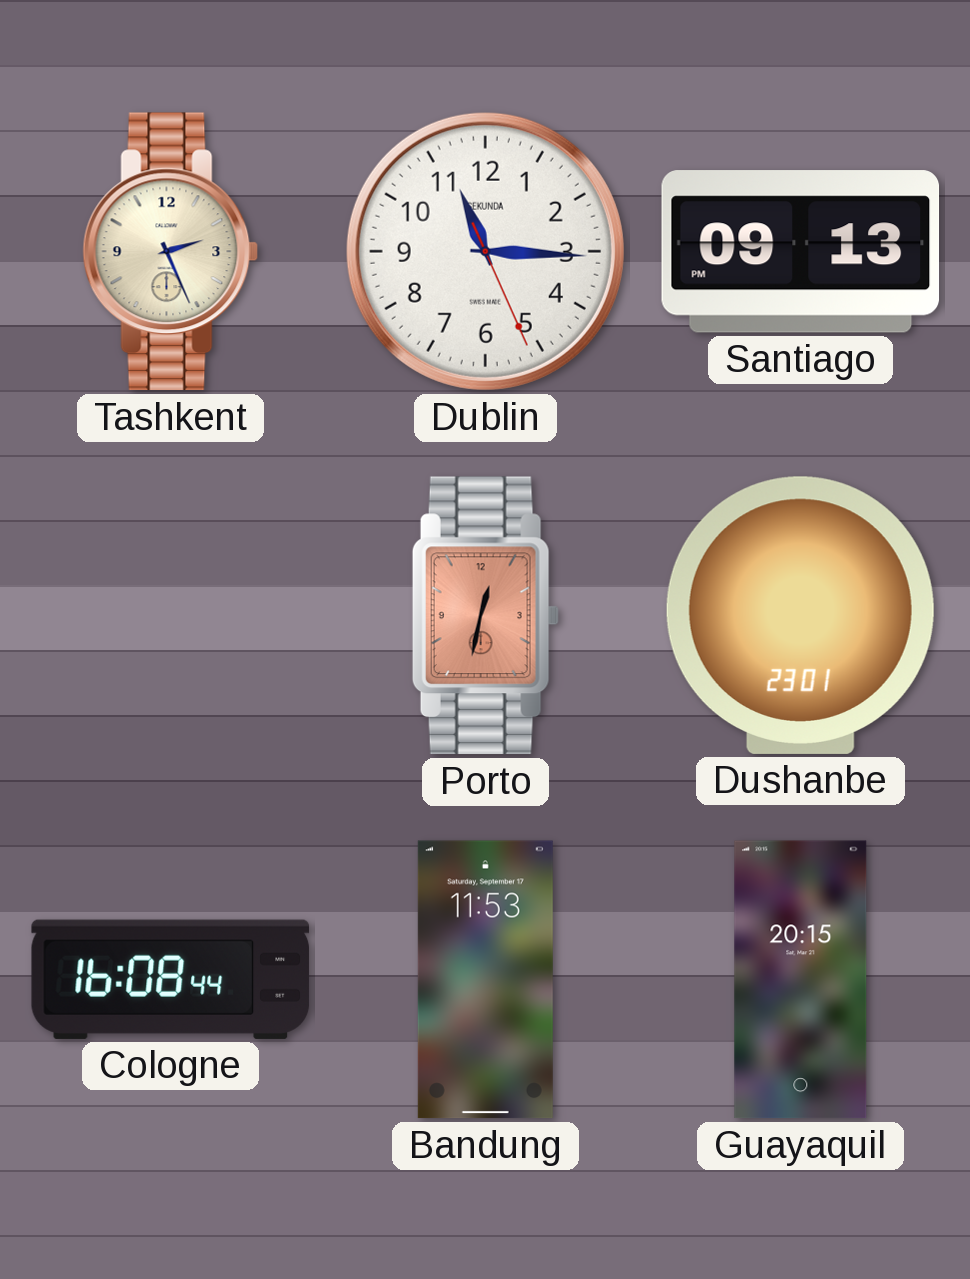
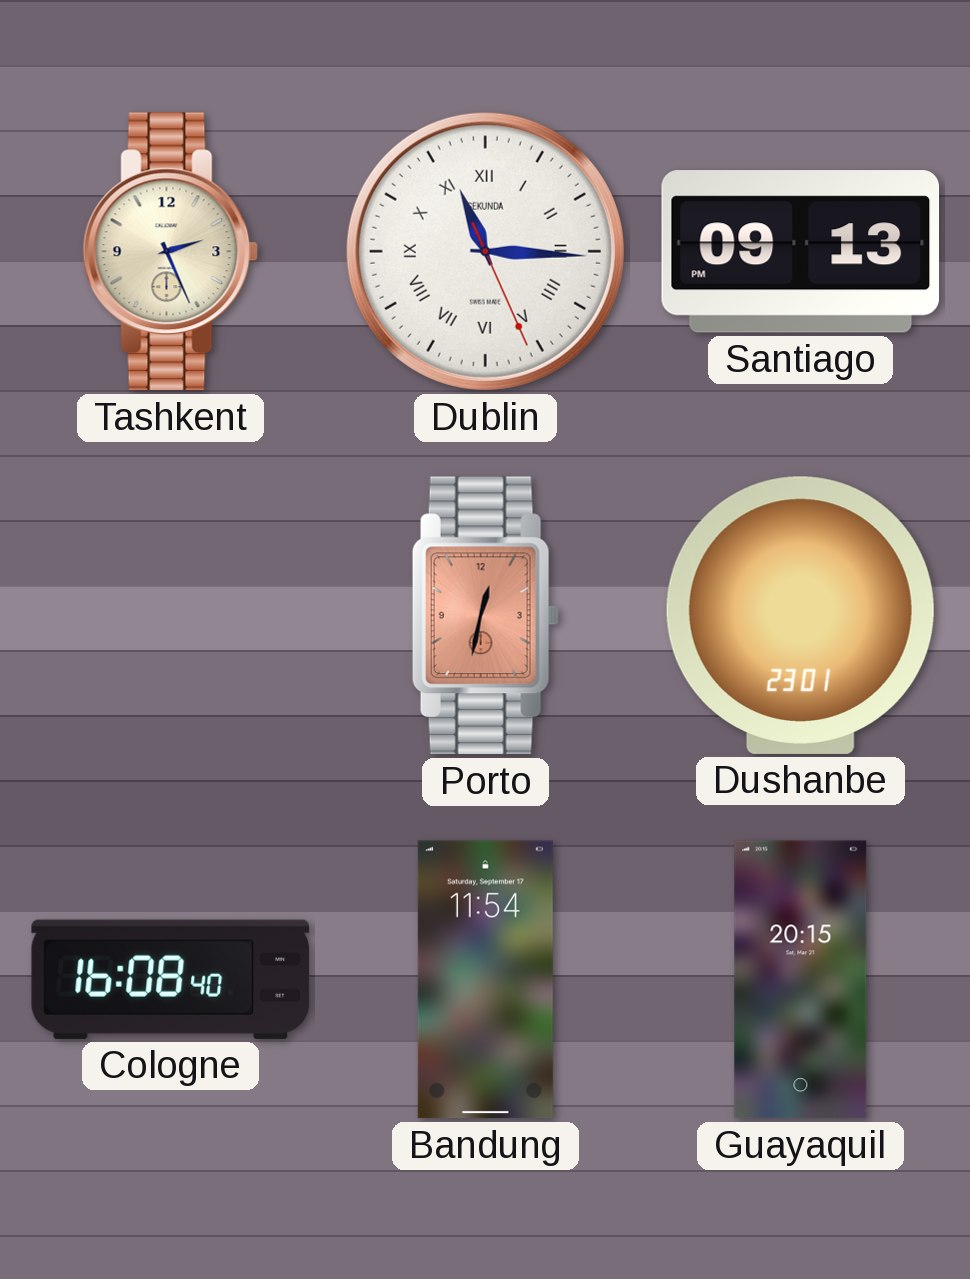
Dublin numerals: Arabic -> Roman
Cologne: 16:08:44 -> 16:08:40
Bandung: 11:53 -> 11:54
